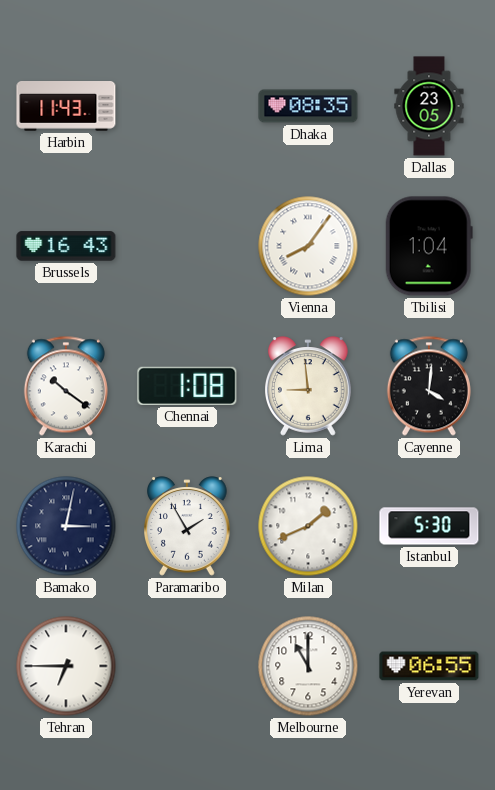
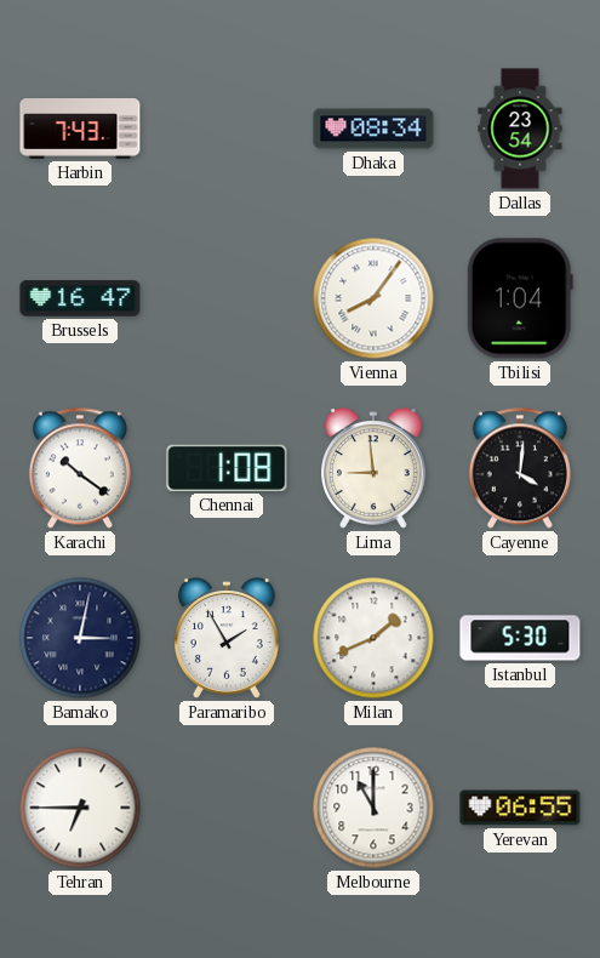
Harbin: 11:43 -> 7:43
Dhaka: 08:35 -> 08:34
Dallas: 23:05 -> 23:54
Brussels: 16:43 -> 16:47
